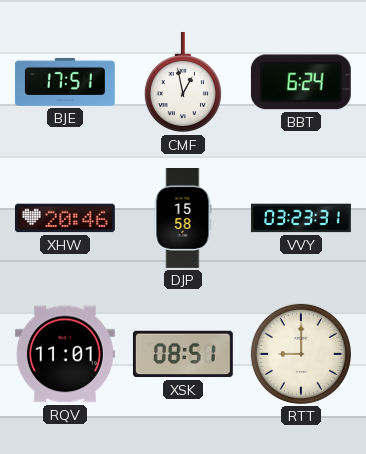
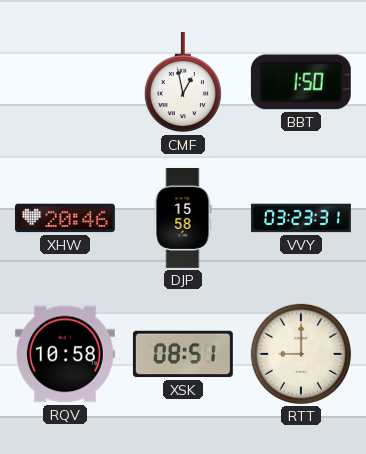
BJE: 17:51 -> none
BBT: 6:24 -> 1:50
RQV: 11:01 -> 10:58
